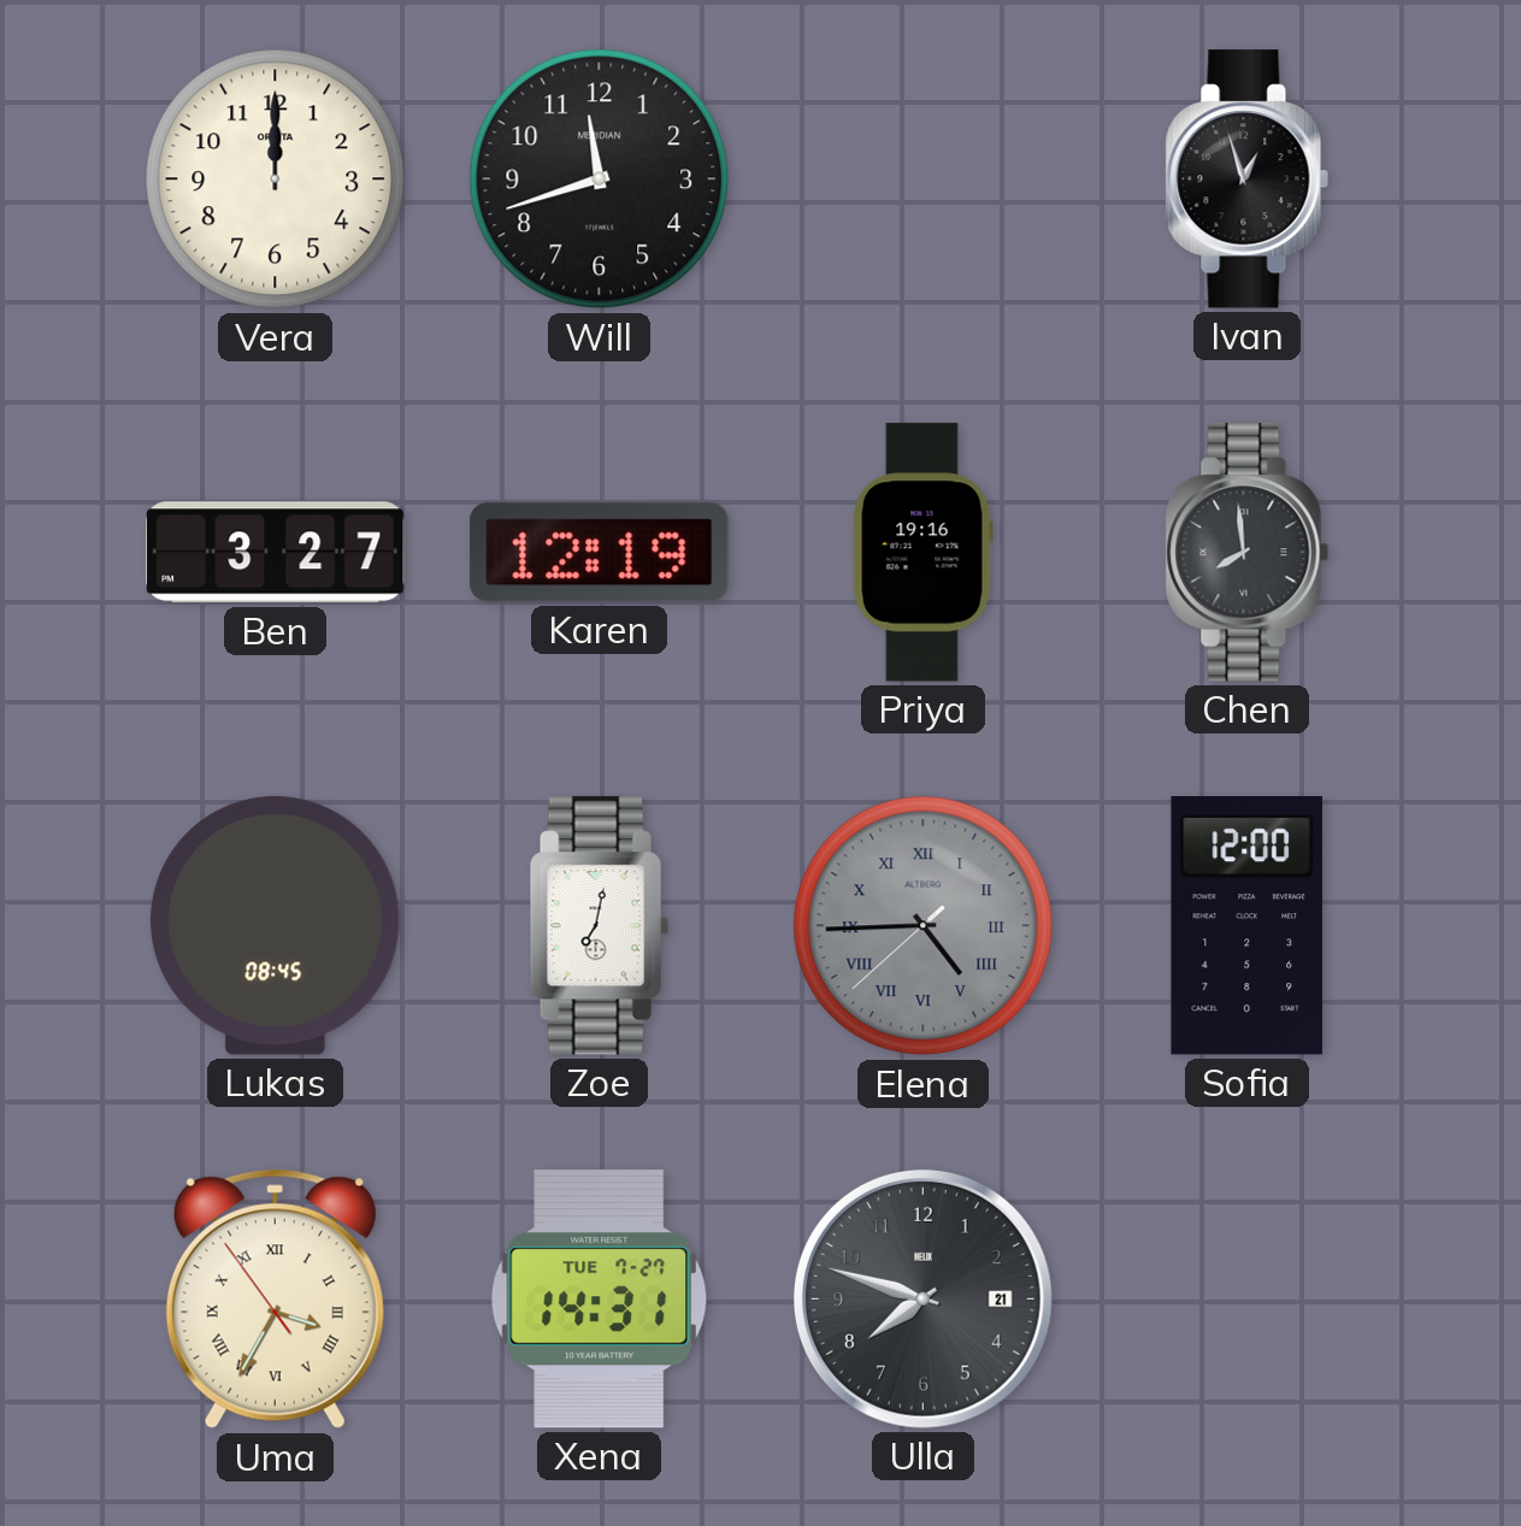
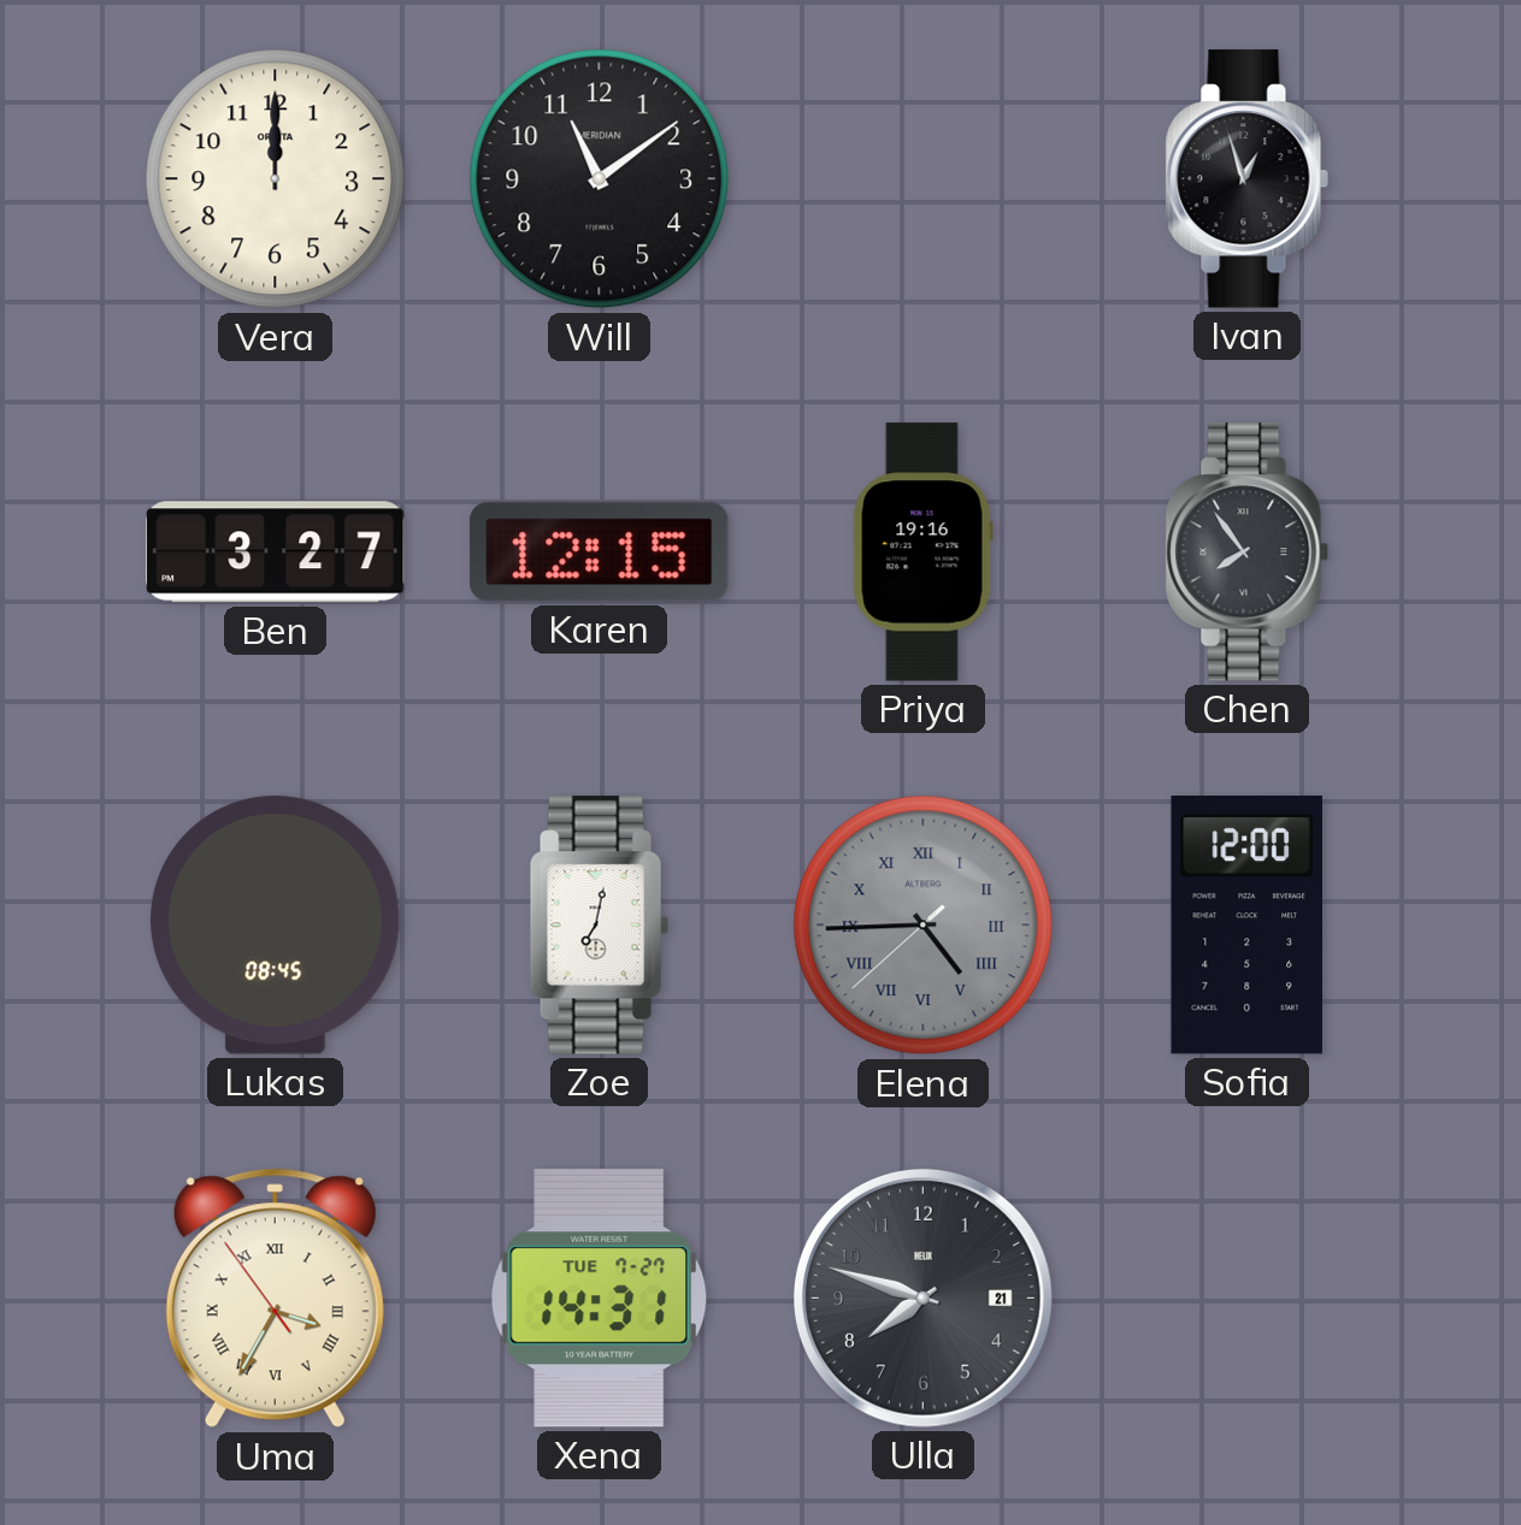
Will: 11:42 -> 11:09
Karen: 12:19 -> 12:15
Chen: 7:59 -> 7:54
